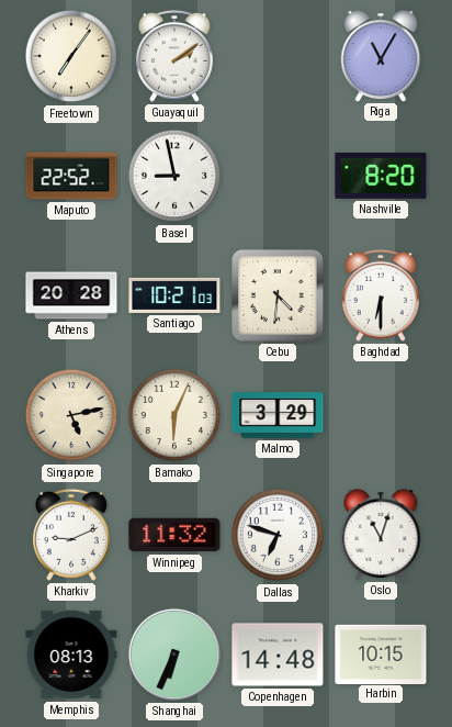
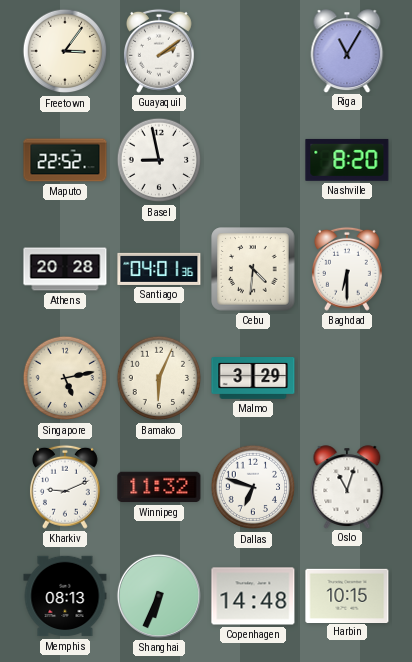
Freetown: 7:06 -> 3:06
Santiago: 10:21 -> 04:01
